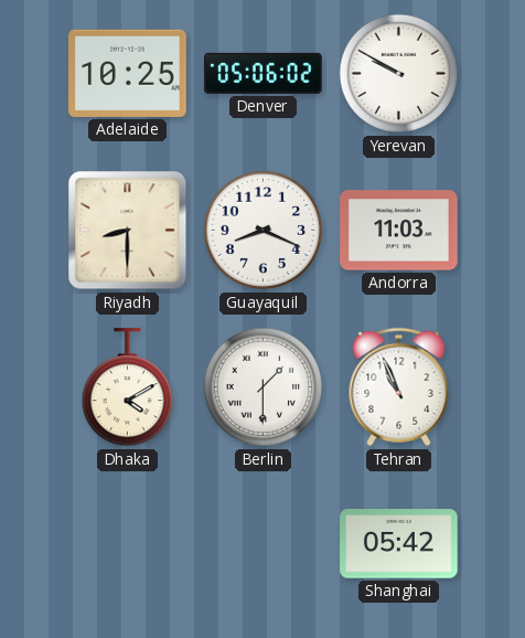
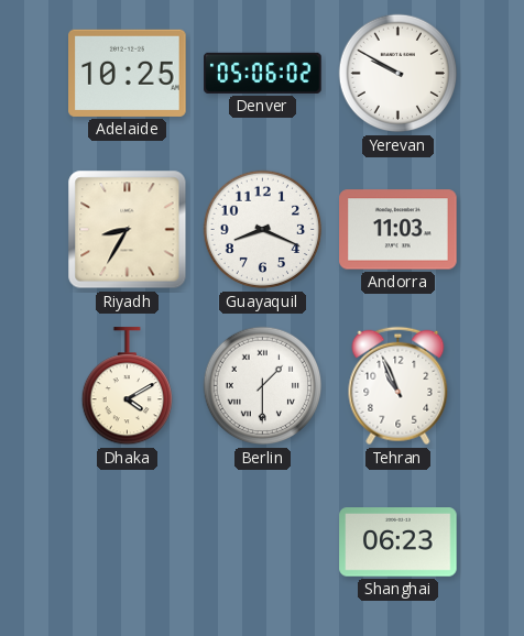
Riyadh: 8:30 -> 8:35
Shanghai: 05:42 -> 06:23
